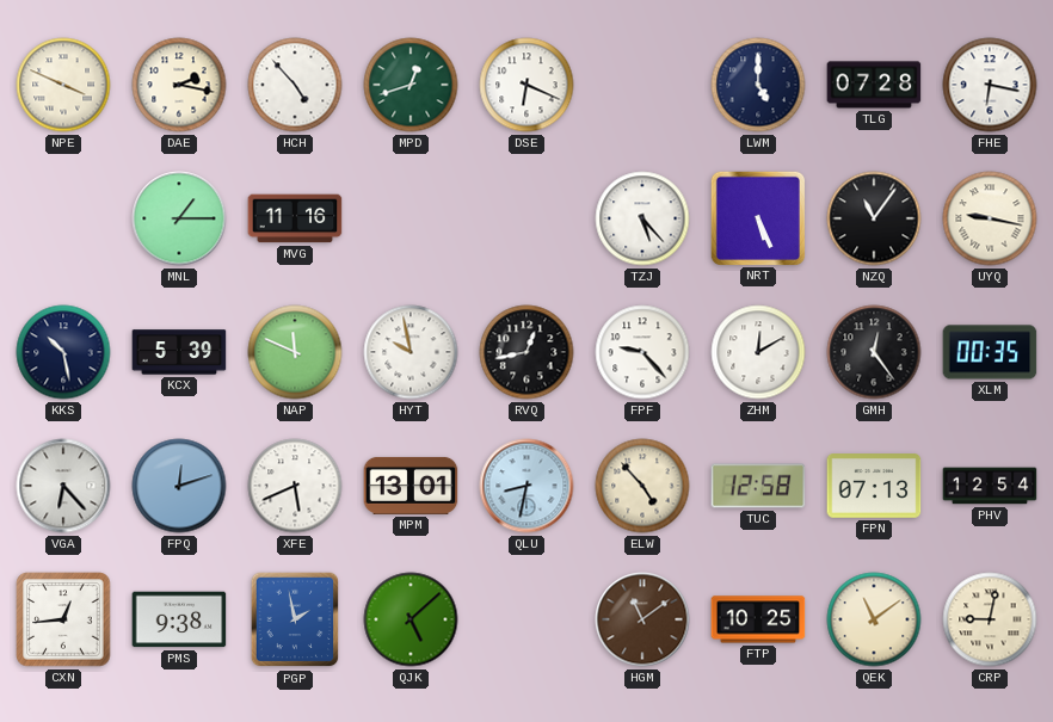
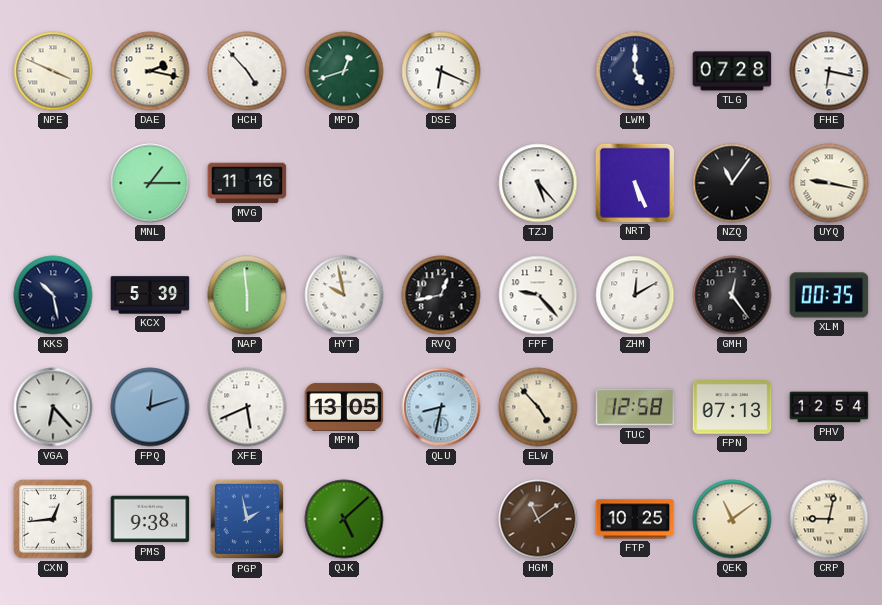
NAP: 11:49 -> 5:59
MPM: 13:01 -> 13:05
